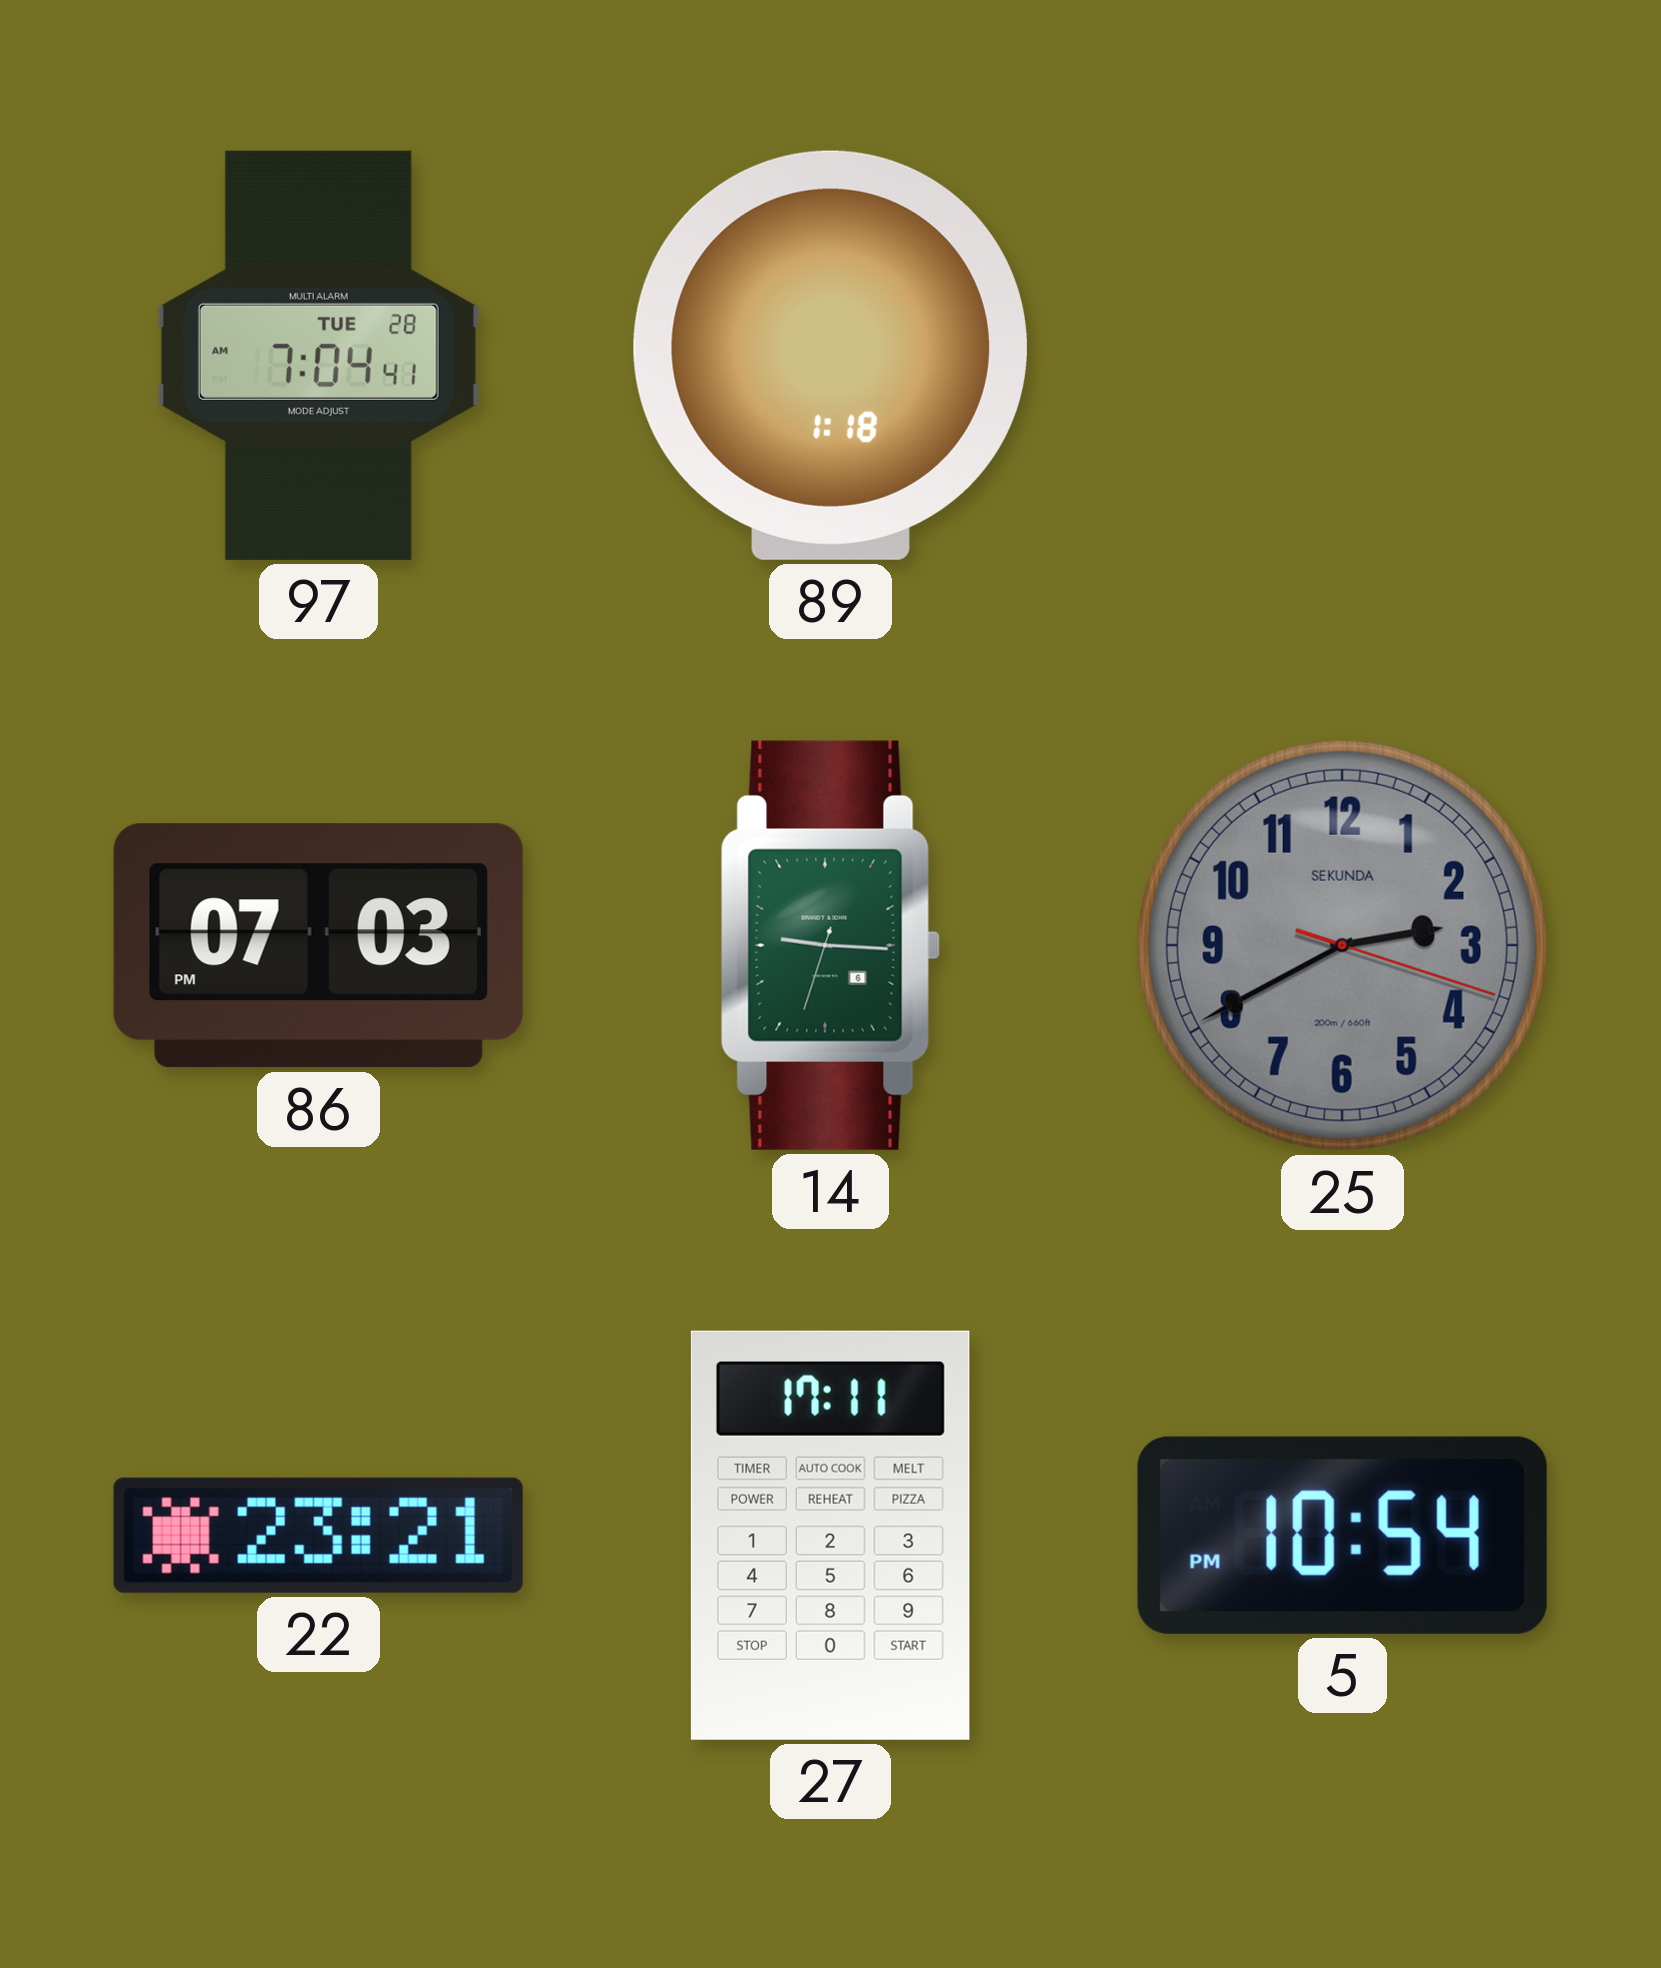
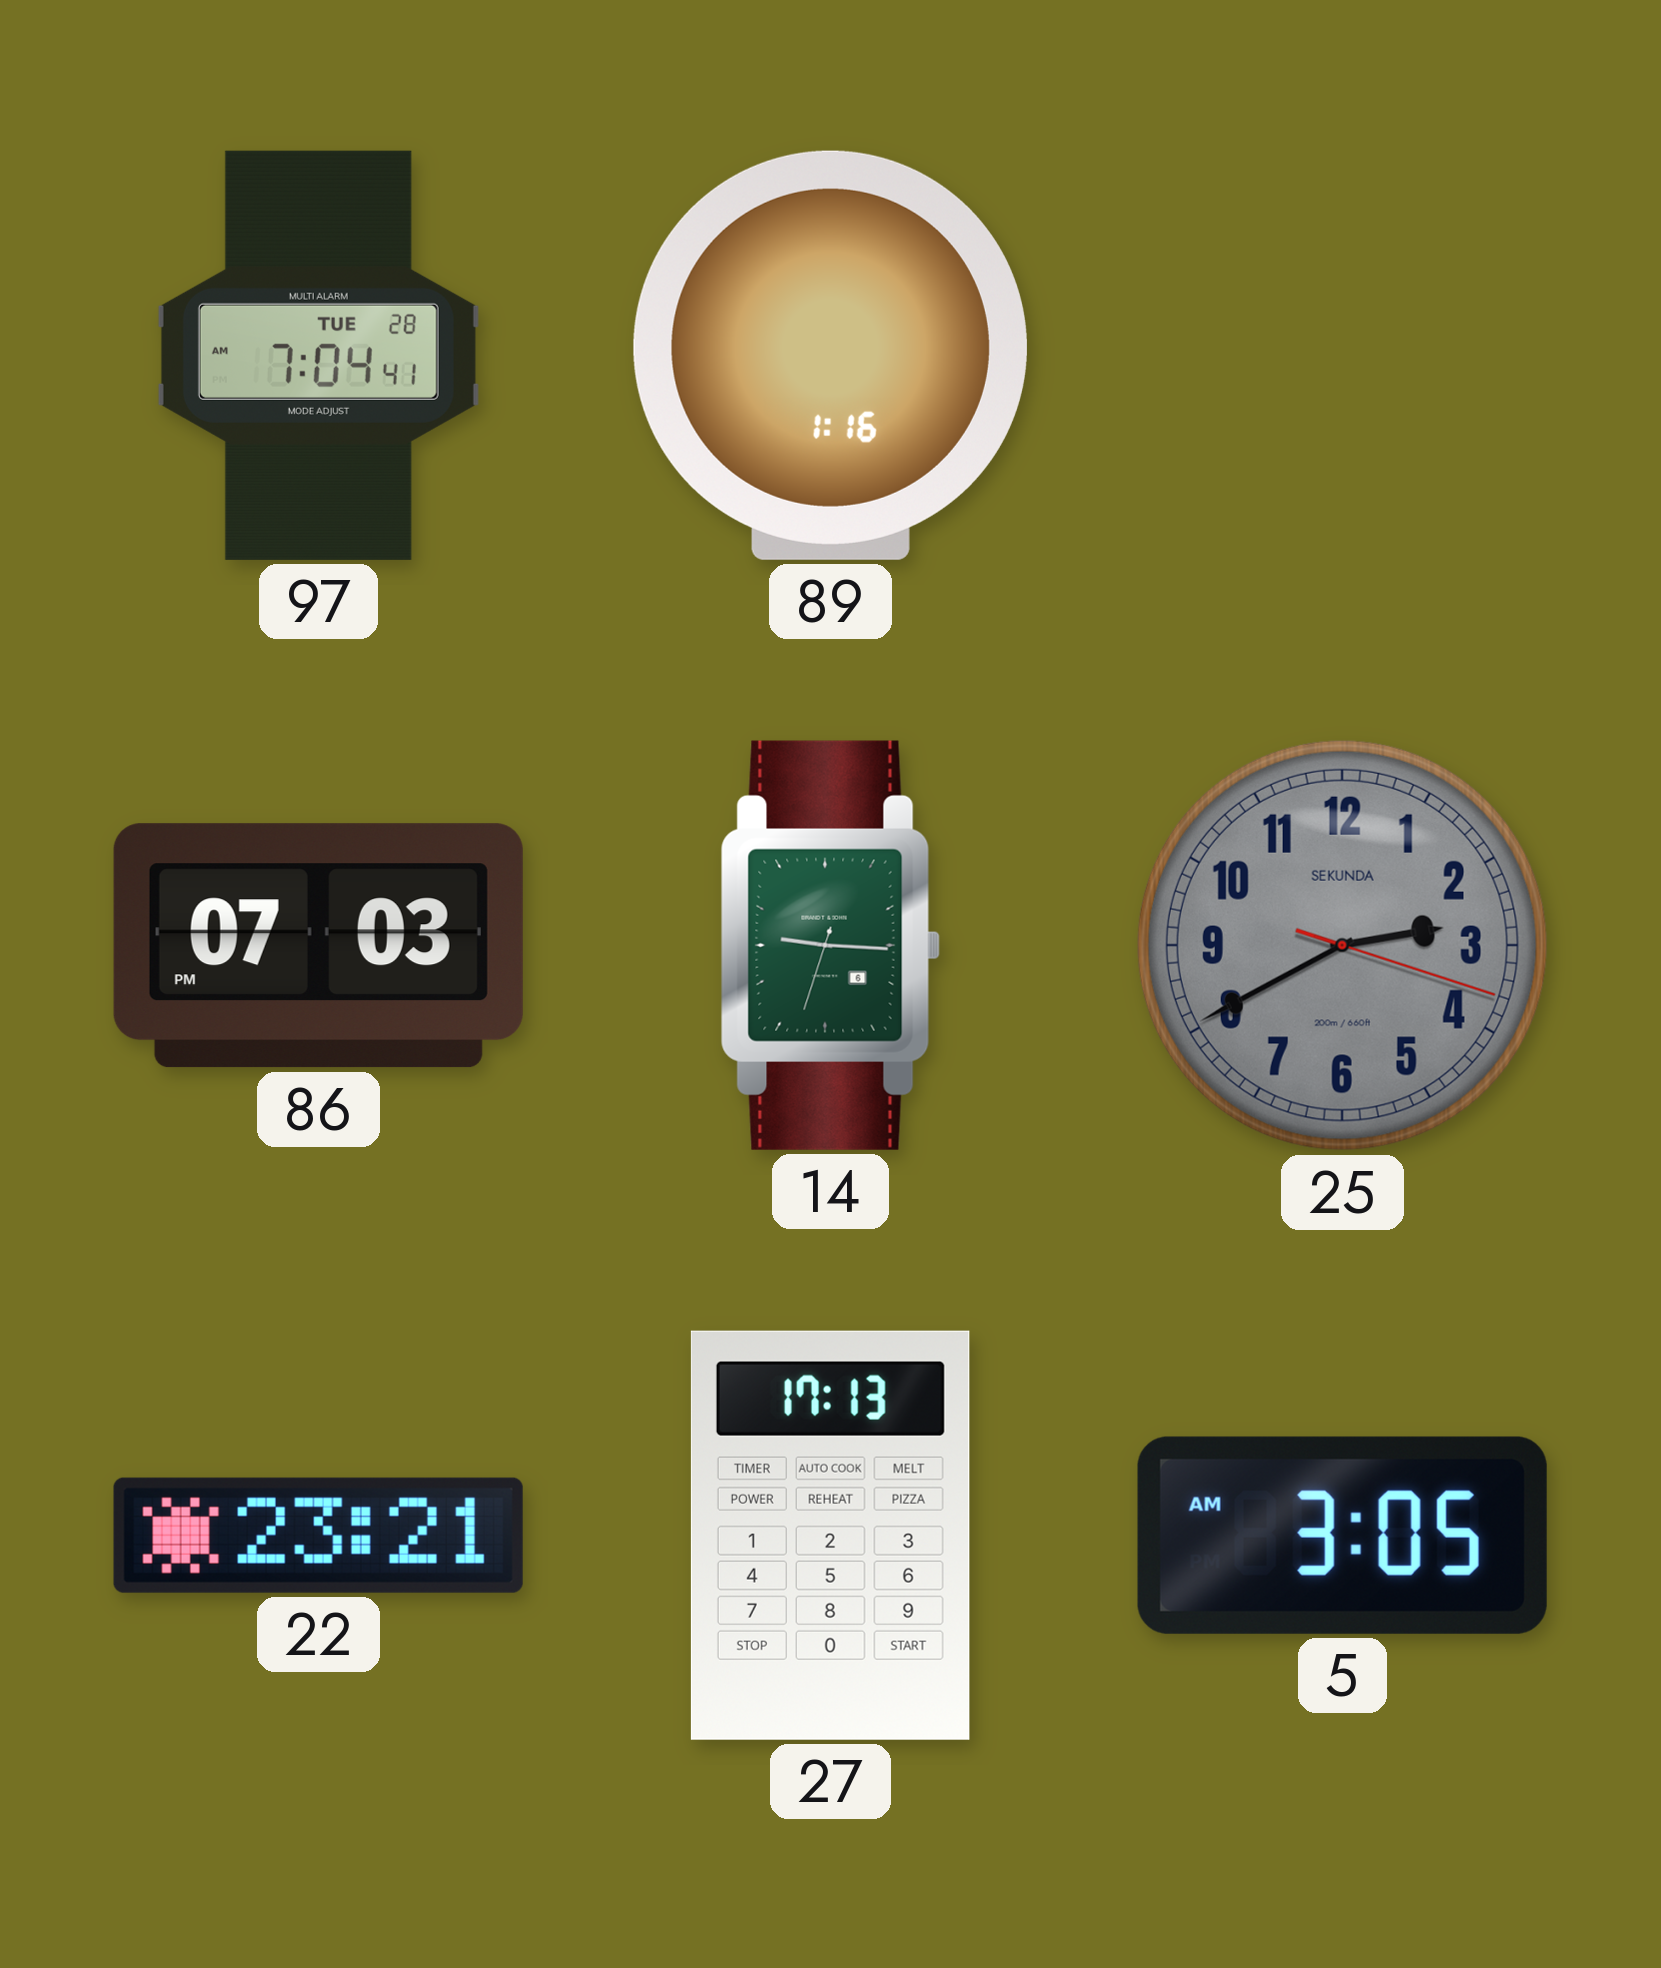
89: 1:18 -> 1:16
27: 17:11 -> 17:13
5: 10:54 -> 3:05
